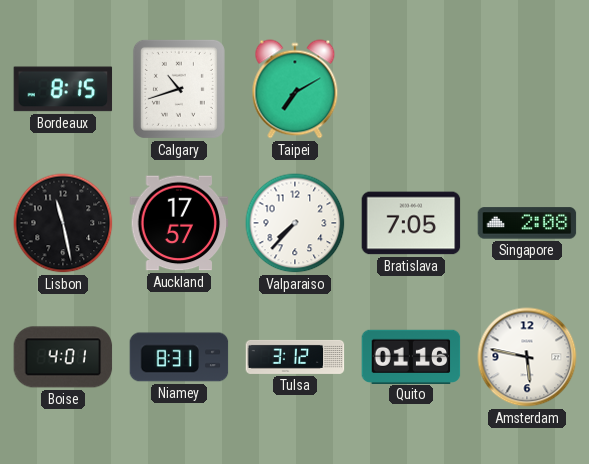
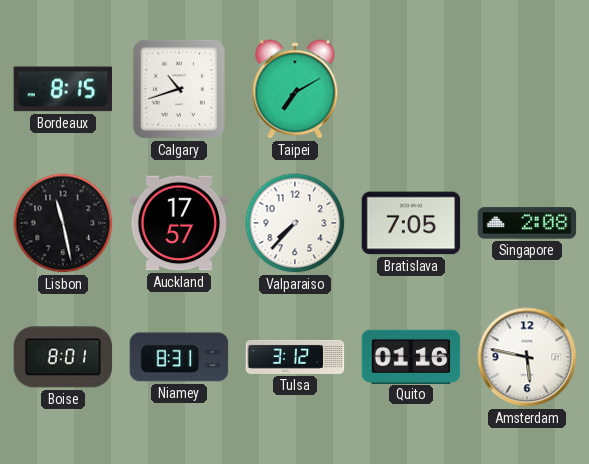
Boise: 4:01 -> 8:01
